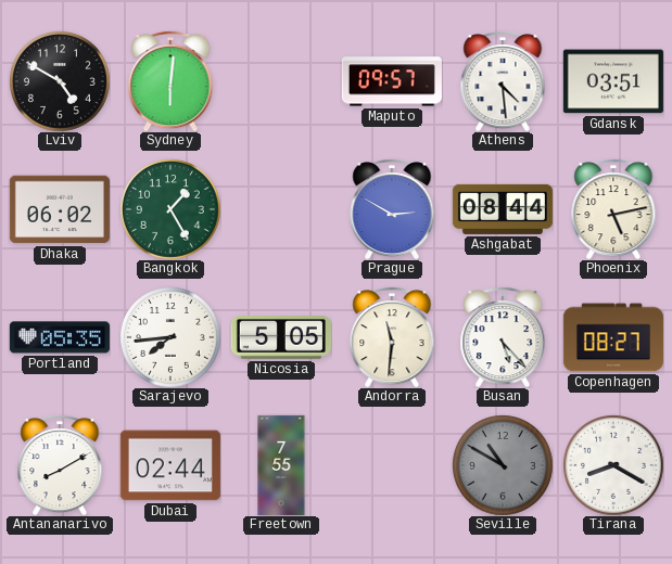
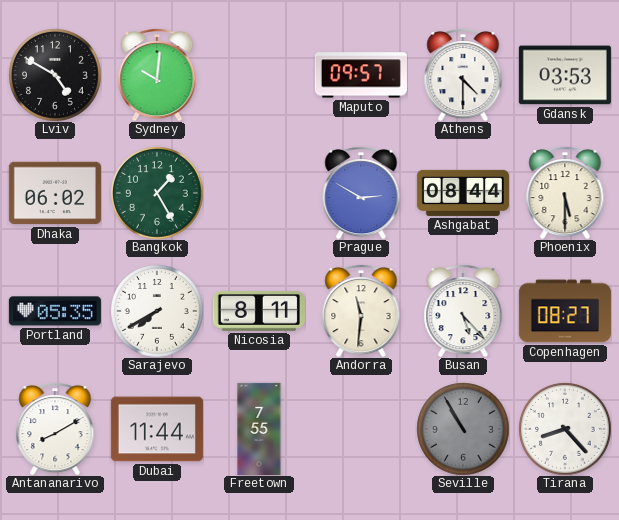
Sydney: 6:01 -> 10:01
Athens: 4:29 -> 4:30
Gdansk: 03:51 -> 03:53
Phoenix: 5:13 -> 5:30
Sarajevo: 7:44 -> 7:40
Nicosia: 5:05 -> 8:11
Dubai: 02:44 -> 11:44
Seville: 10:50 -> 10:55
Tirana: 8:20 -> 8:23
